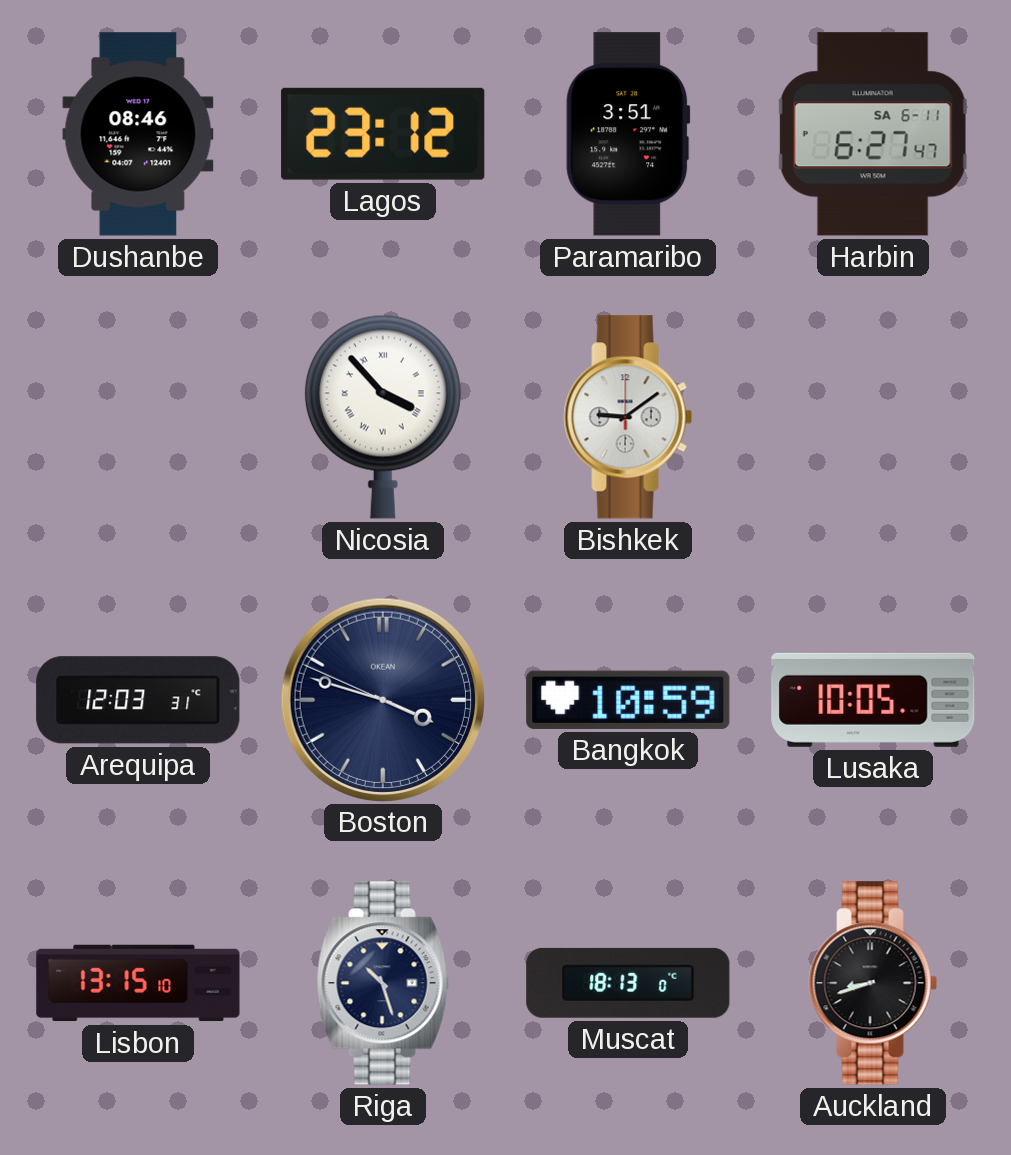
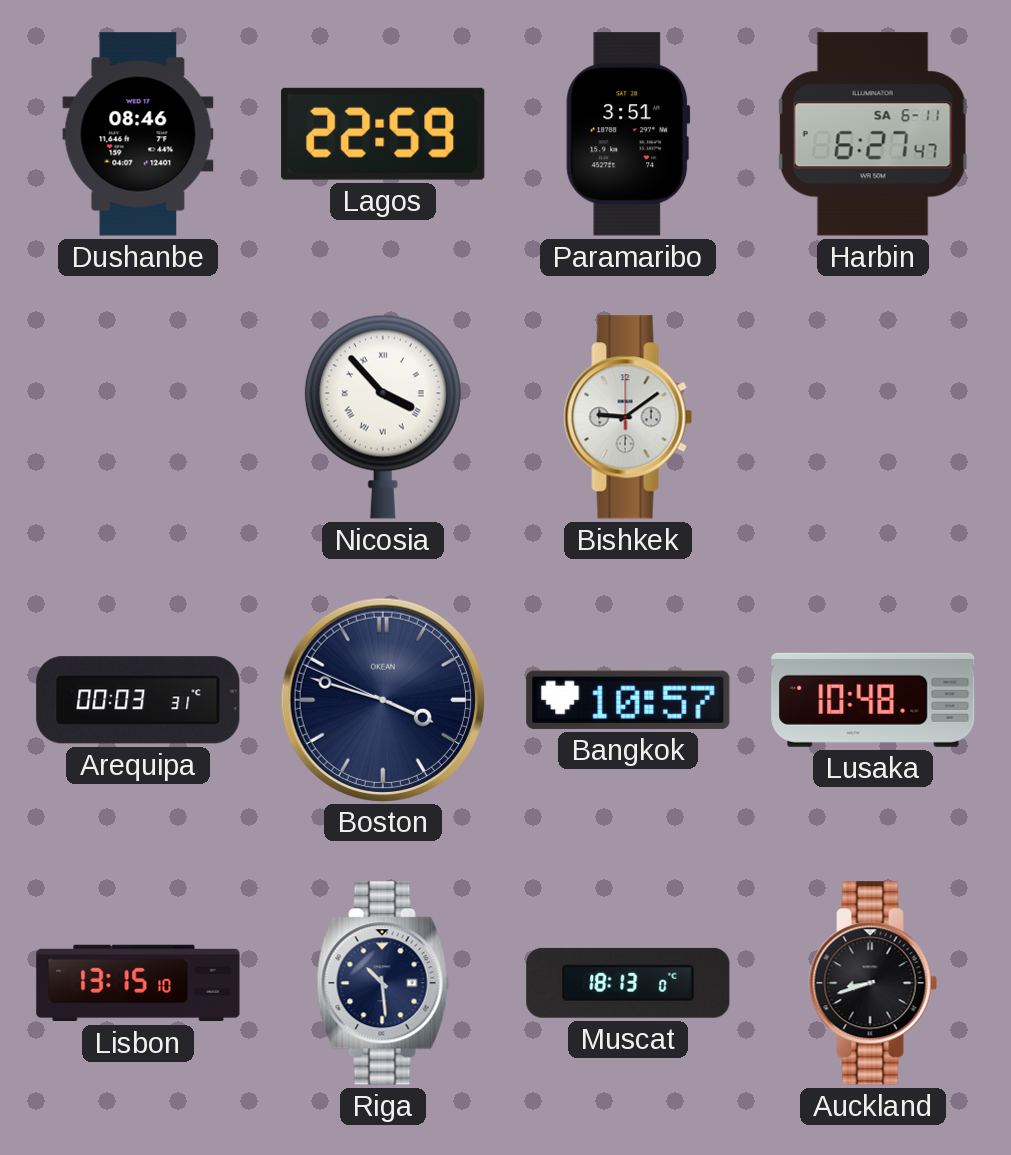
Lagos: 23:12 -> 22:59
Arequipa: 12:03 -> 00:03
Bangkok: 10:59 -> 10:57
Lusaka: 10:05 -> 10:48
Riga: 10:27 -> 10:29
